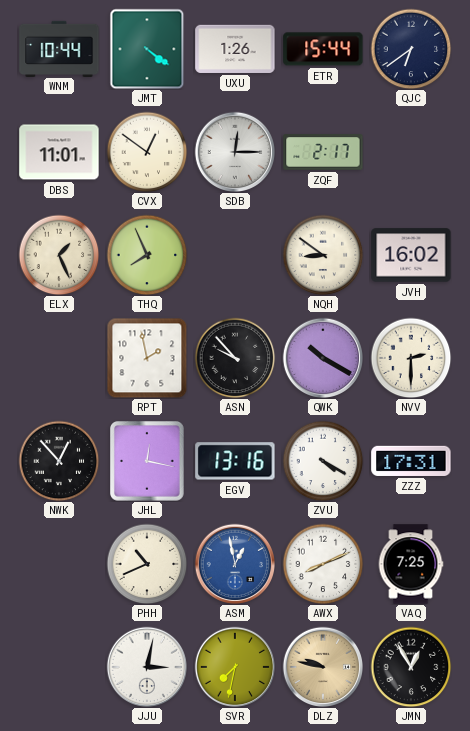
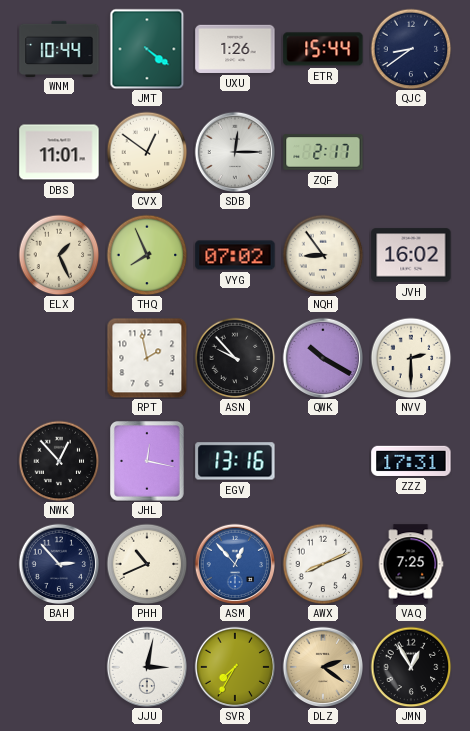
QJC: 6:39 -> 8:39
VYG: none -> 07:02
NQH: 8:51 -> 8:54
ZVU: 4:20 -> none
BAH: none -> 2:53
ASM: 12:58 -> 12:53
SVR: 7:32 -> 7:35
DLZ: 9:47 -> 2:21
